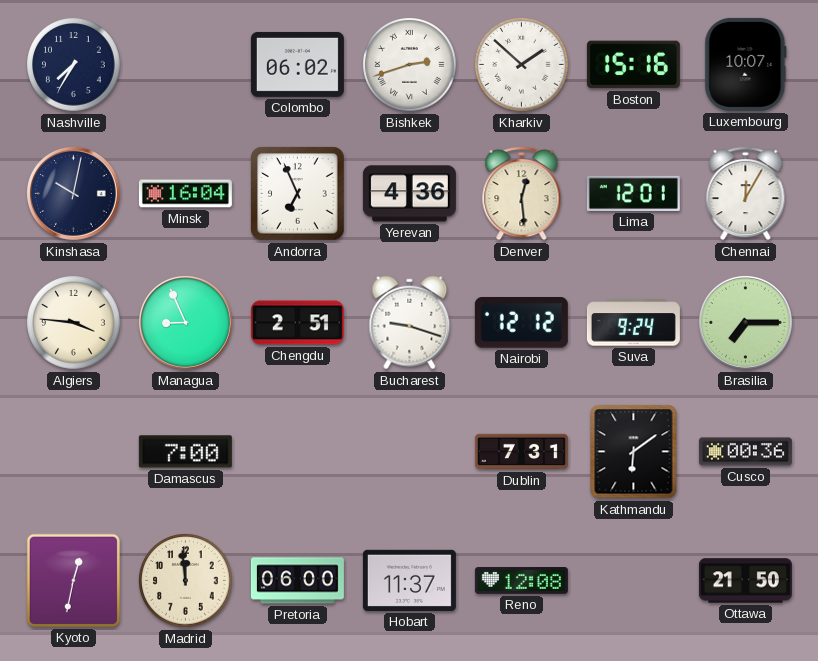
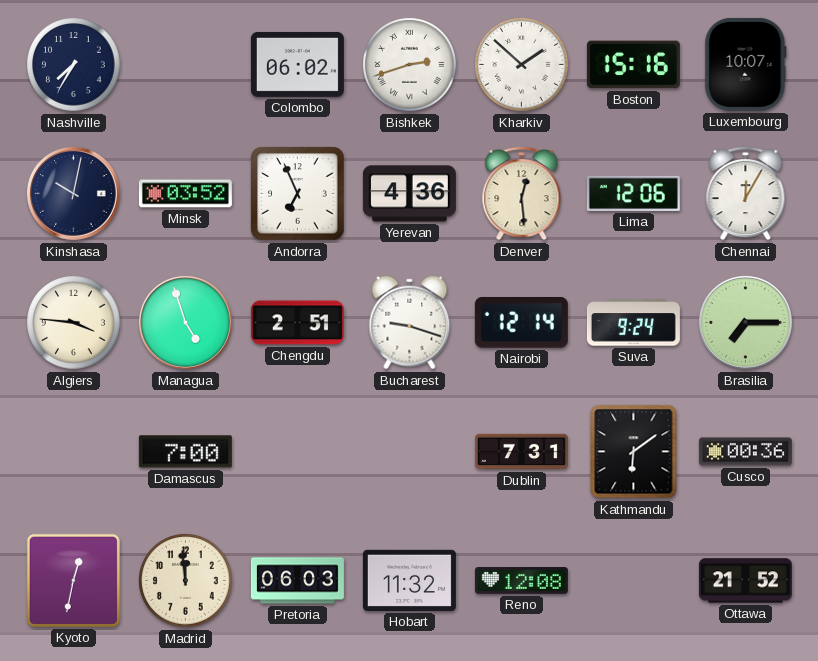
Minsk: 16:04 -> 03:52
Lima: 12:01 -> 12:06
Managua: 8:56 -> 4:57
Nairobi: 12:12 -> 12:14
Pretoria: 06:00 -> 06:03
Hobart: 11:37 -> 11:32
Ottawa: 21:50 -> 21:52
